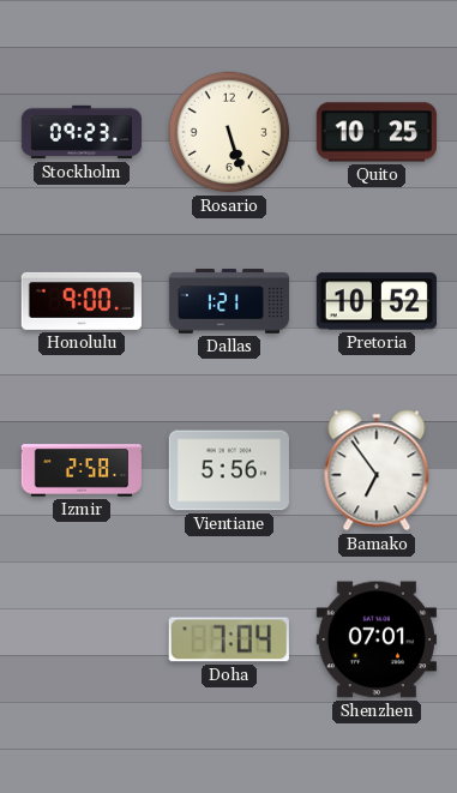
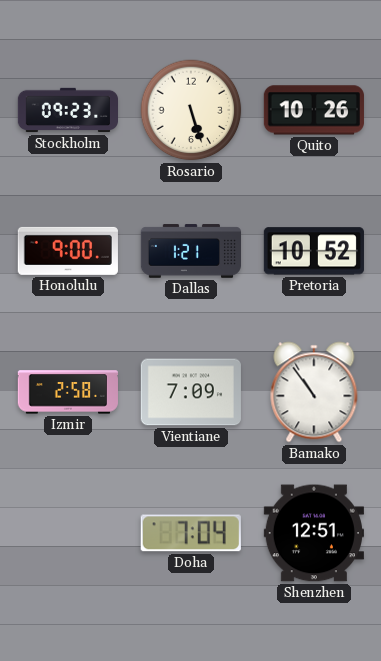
Quito: 10:25 -> 10:26
Vientiane: 5:56 -> 7:09
Bamako: 6:54 -> 10:54
Shenzhen: 07:01 -> 12:51
